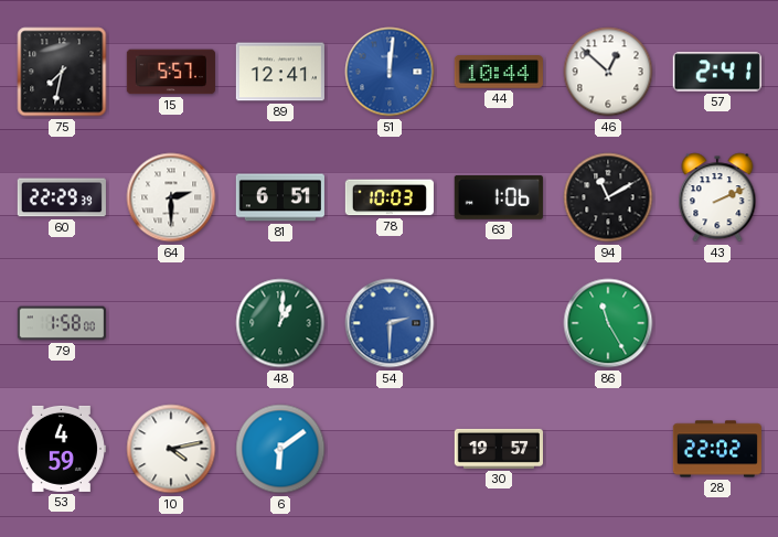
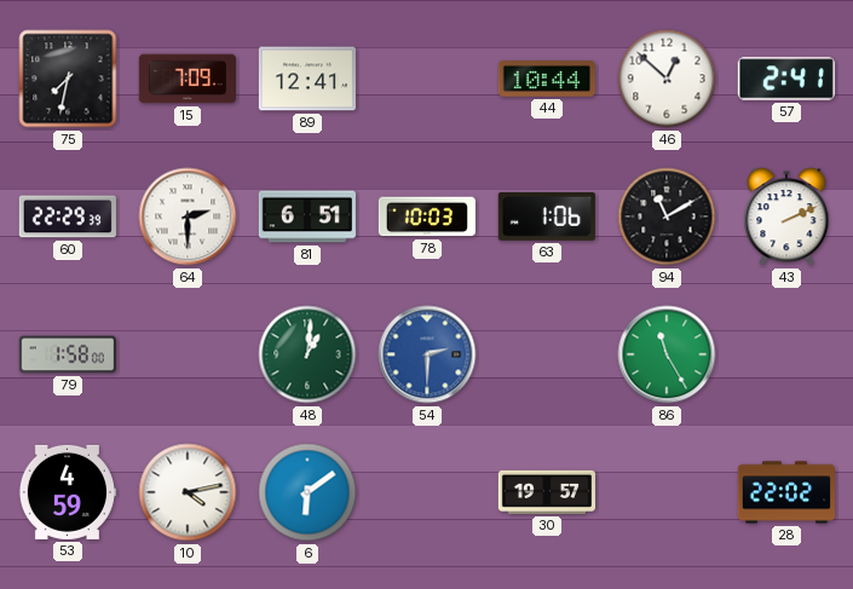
15: 5:57 -> 7:09
51: 12:01 -> none
